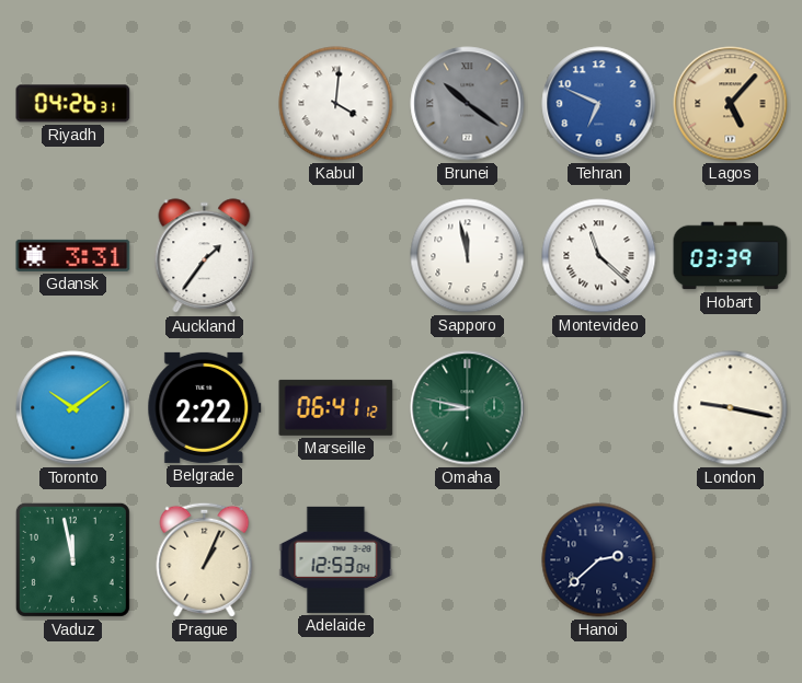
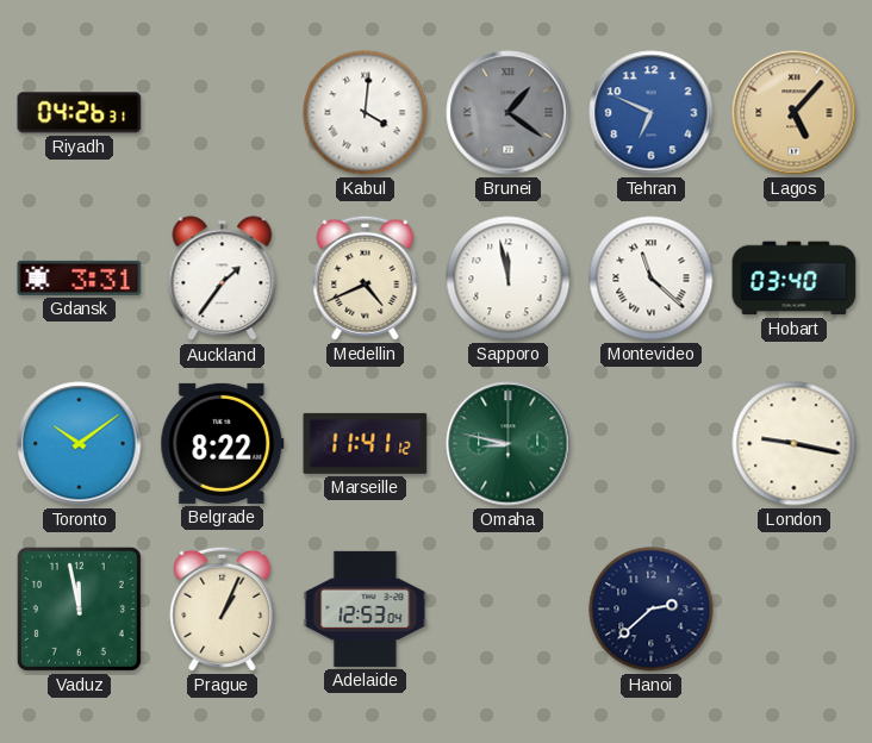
Brunei: 10:21 -> 1:21
Medellin: none -> 4:41
Hobart: 03:39 -> 03:40
Belgrade: 2:22 -> 8:22
Marseille: 06:41 -> 11:41
